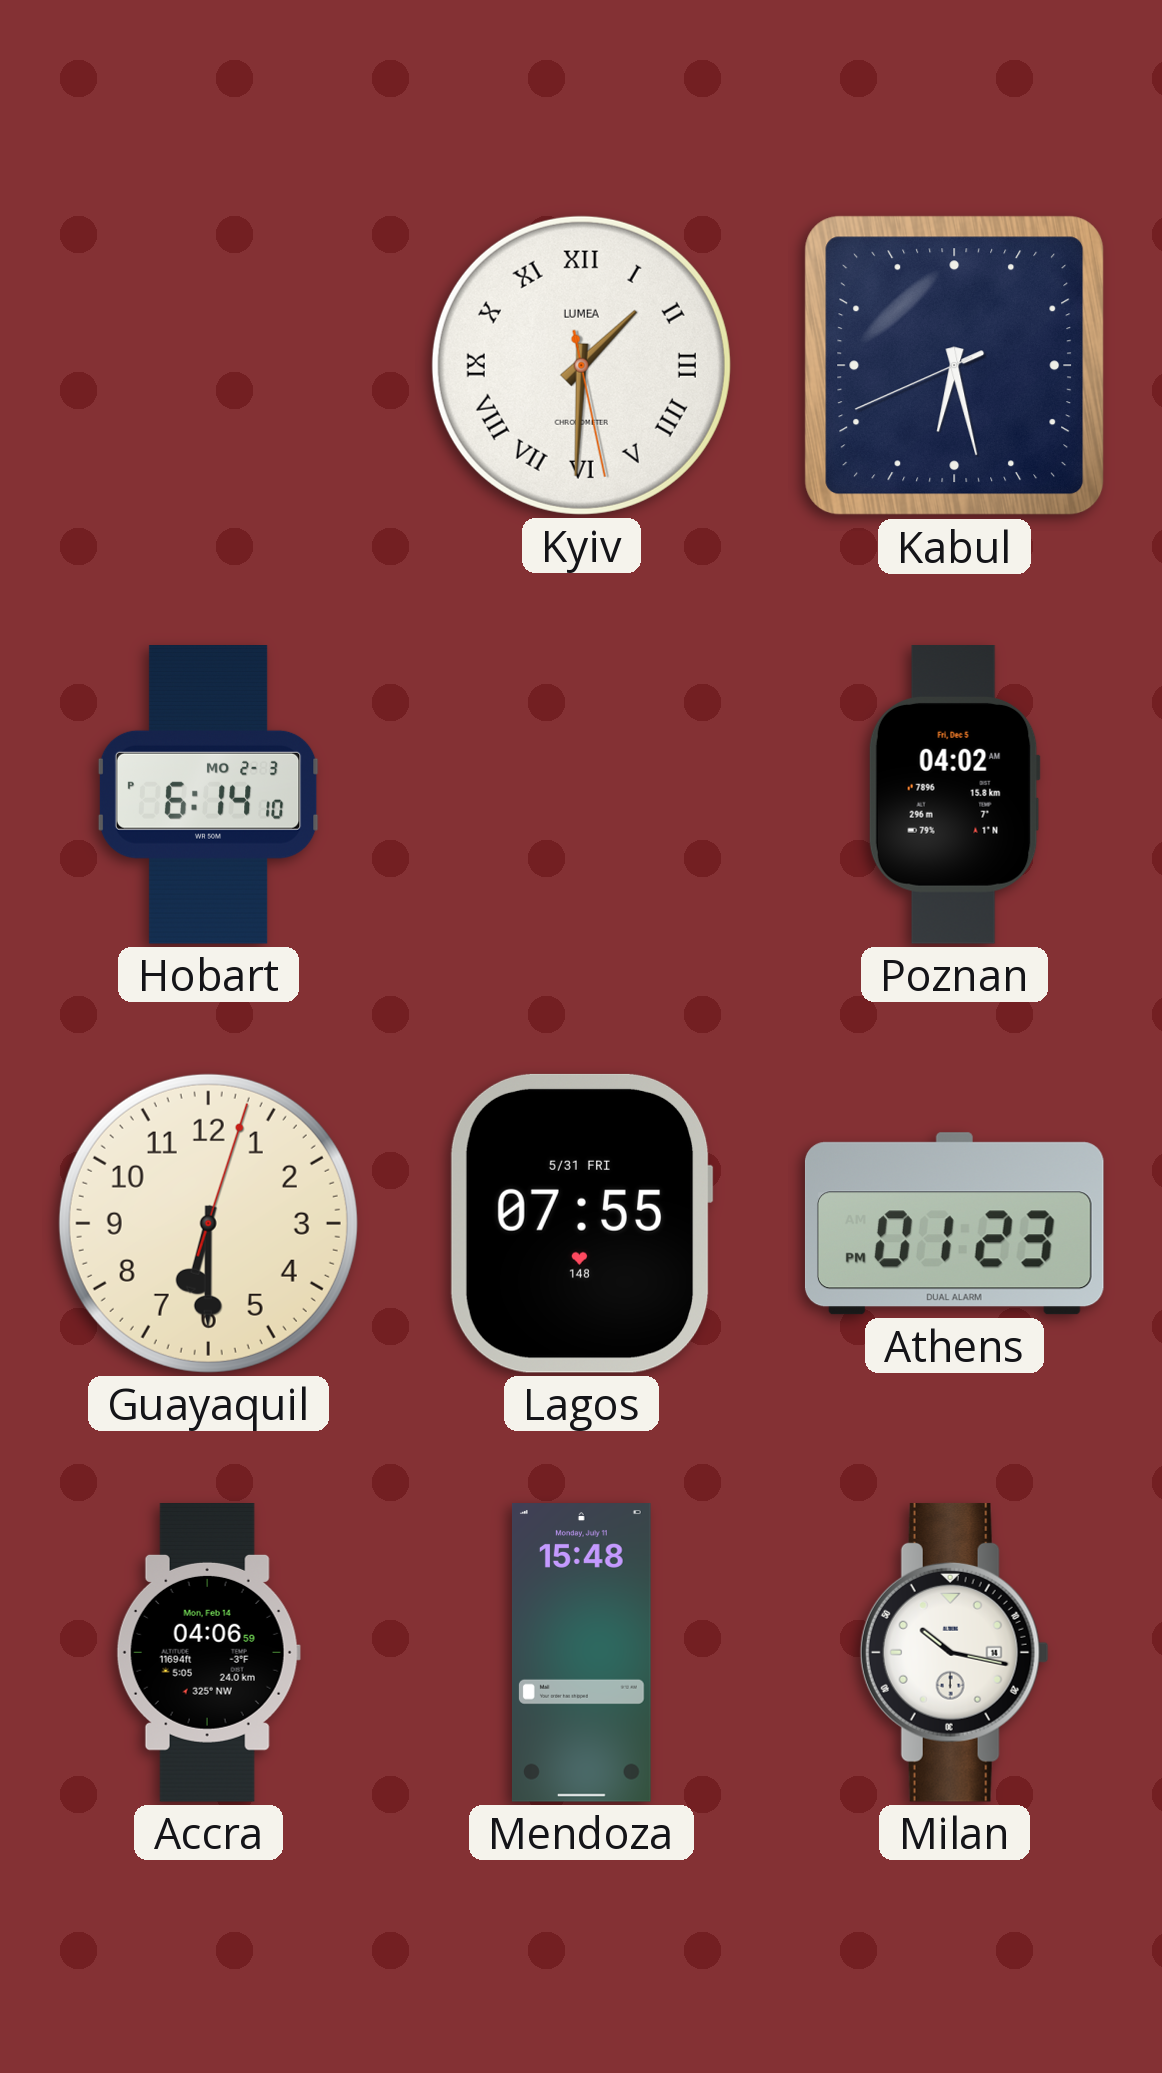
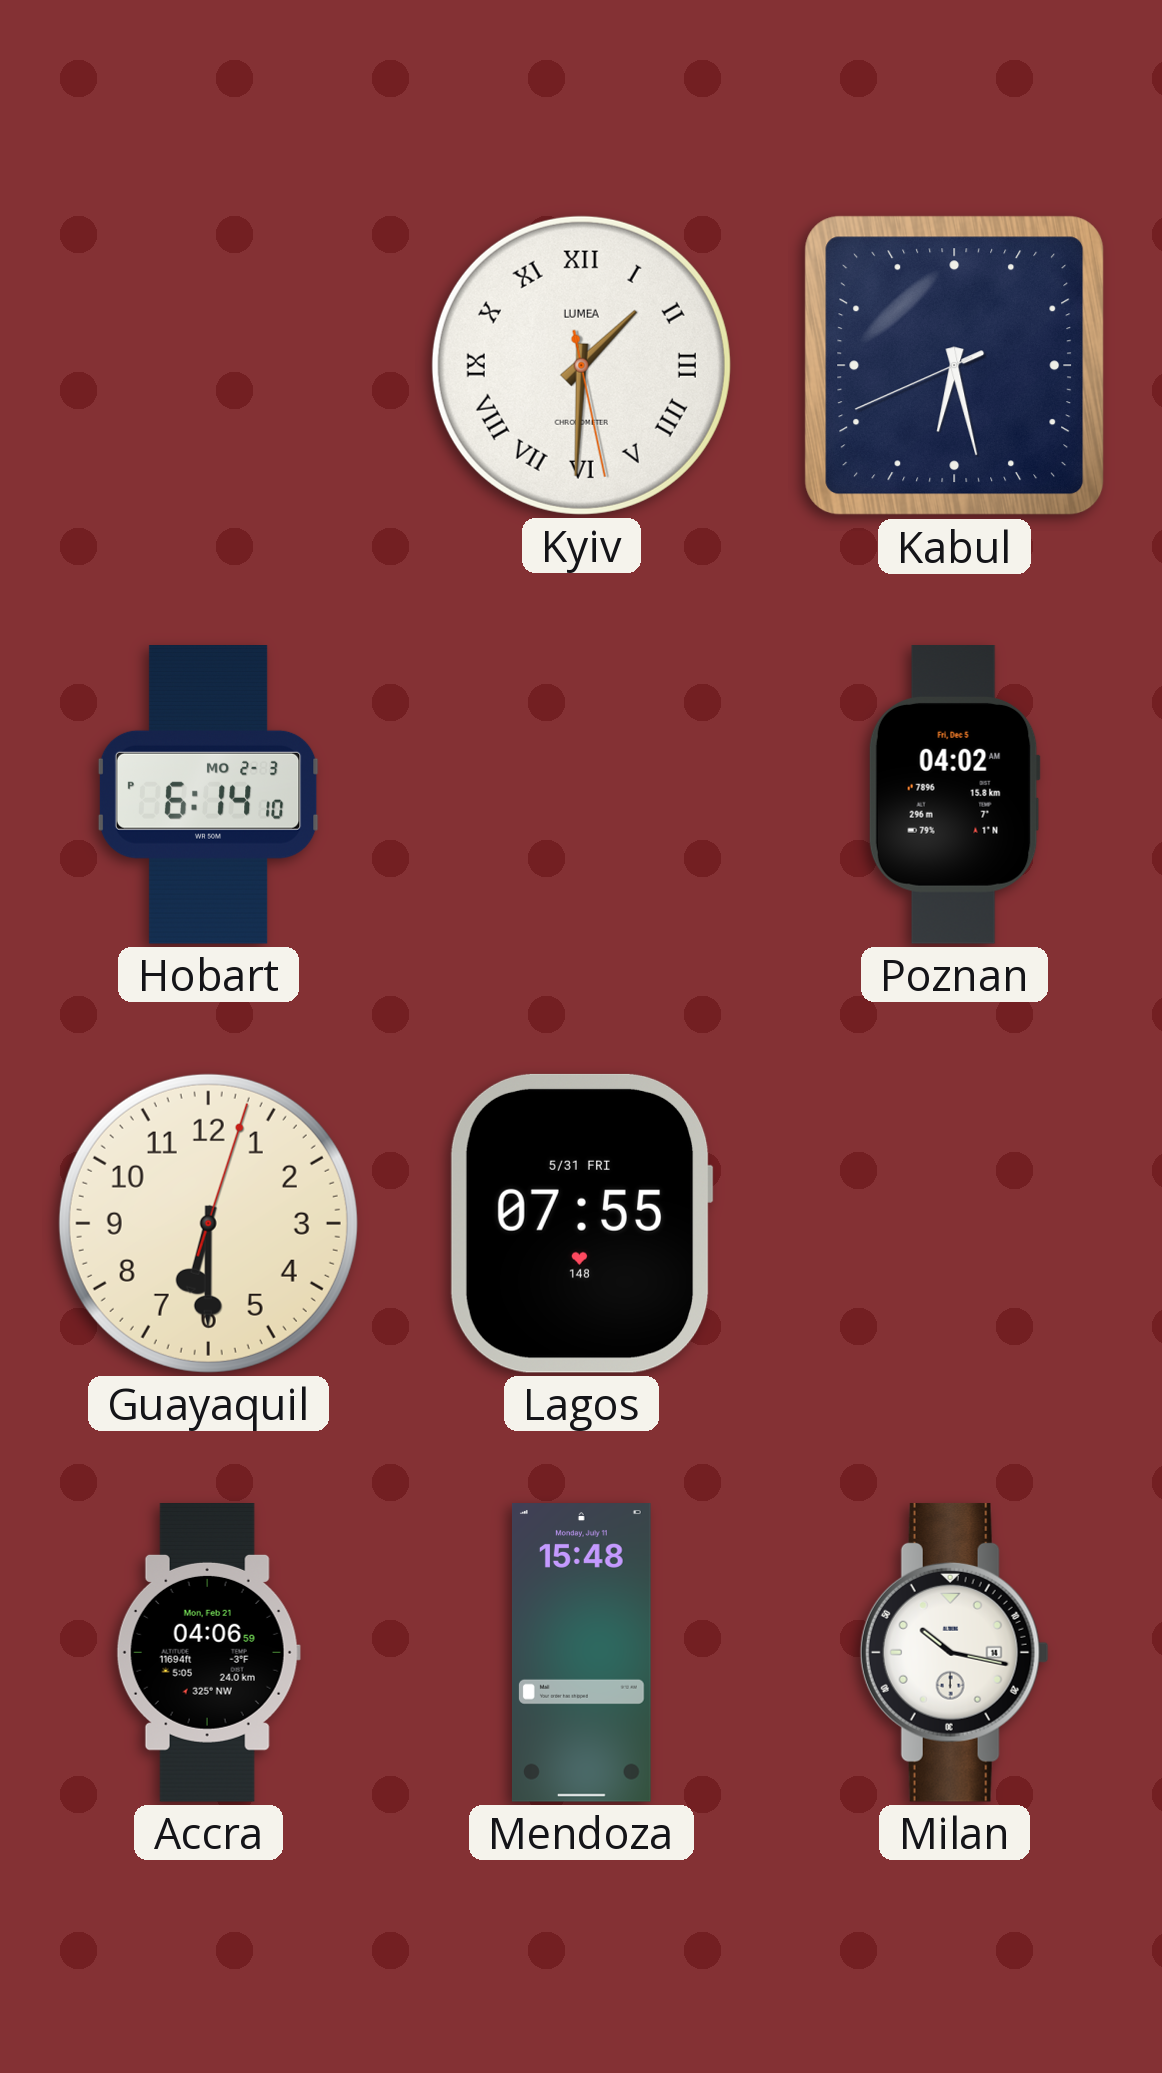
Athens: 01:23 -> none
Accra date: Mon, Feb 14 -> Mon, Feb 21
